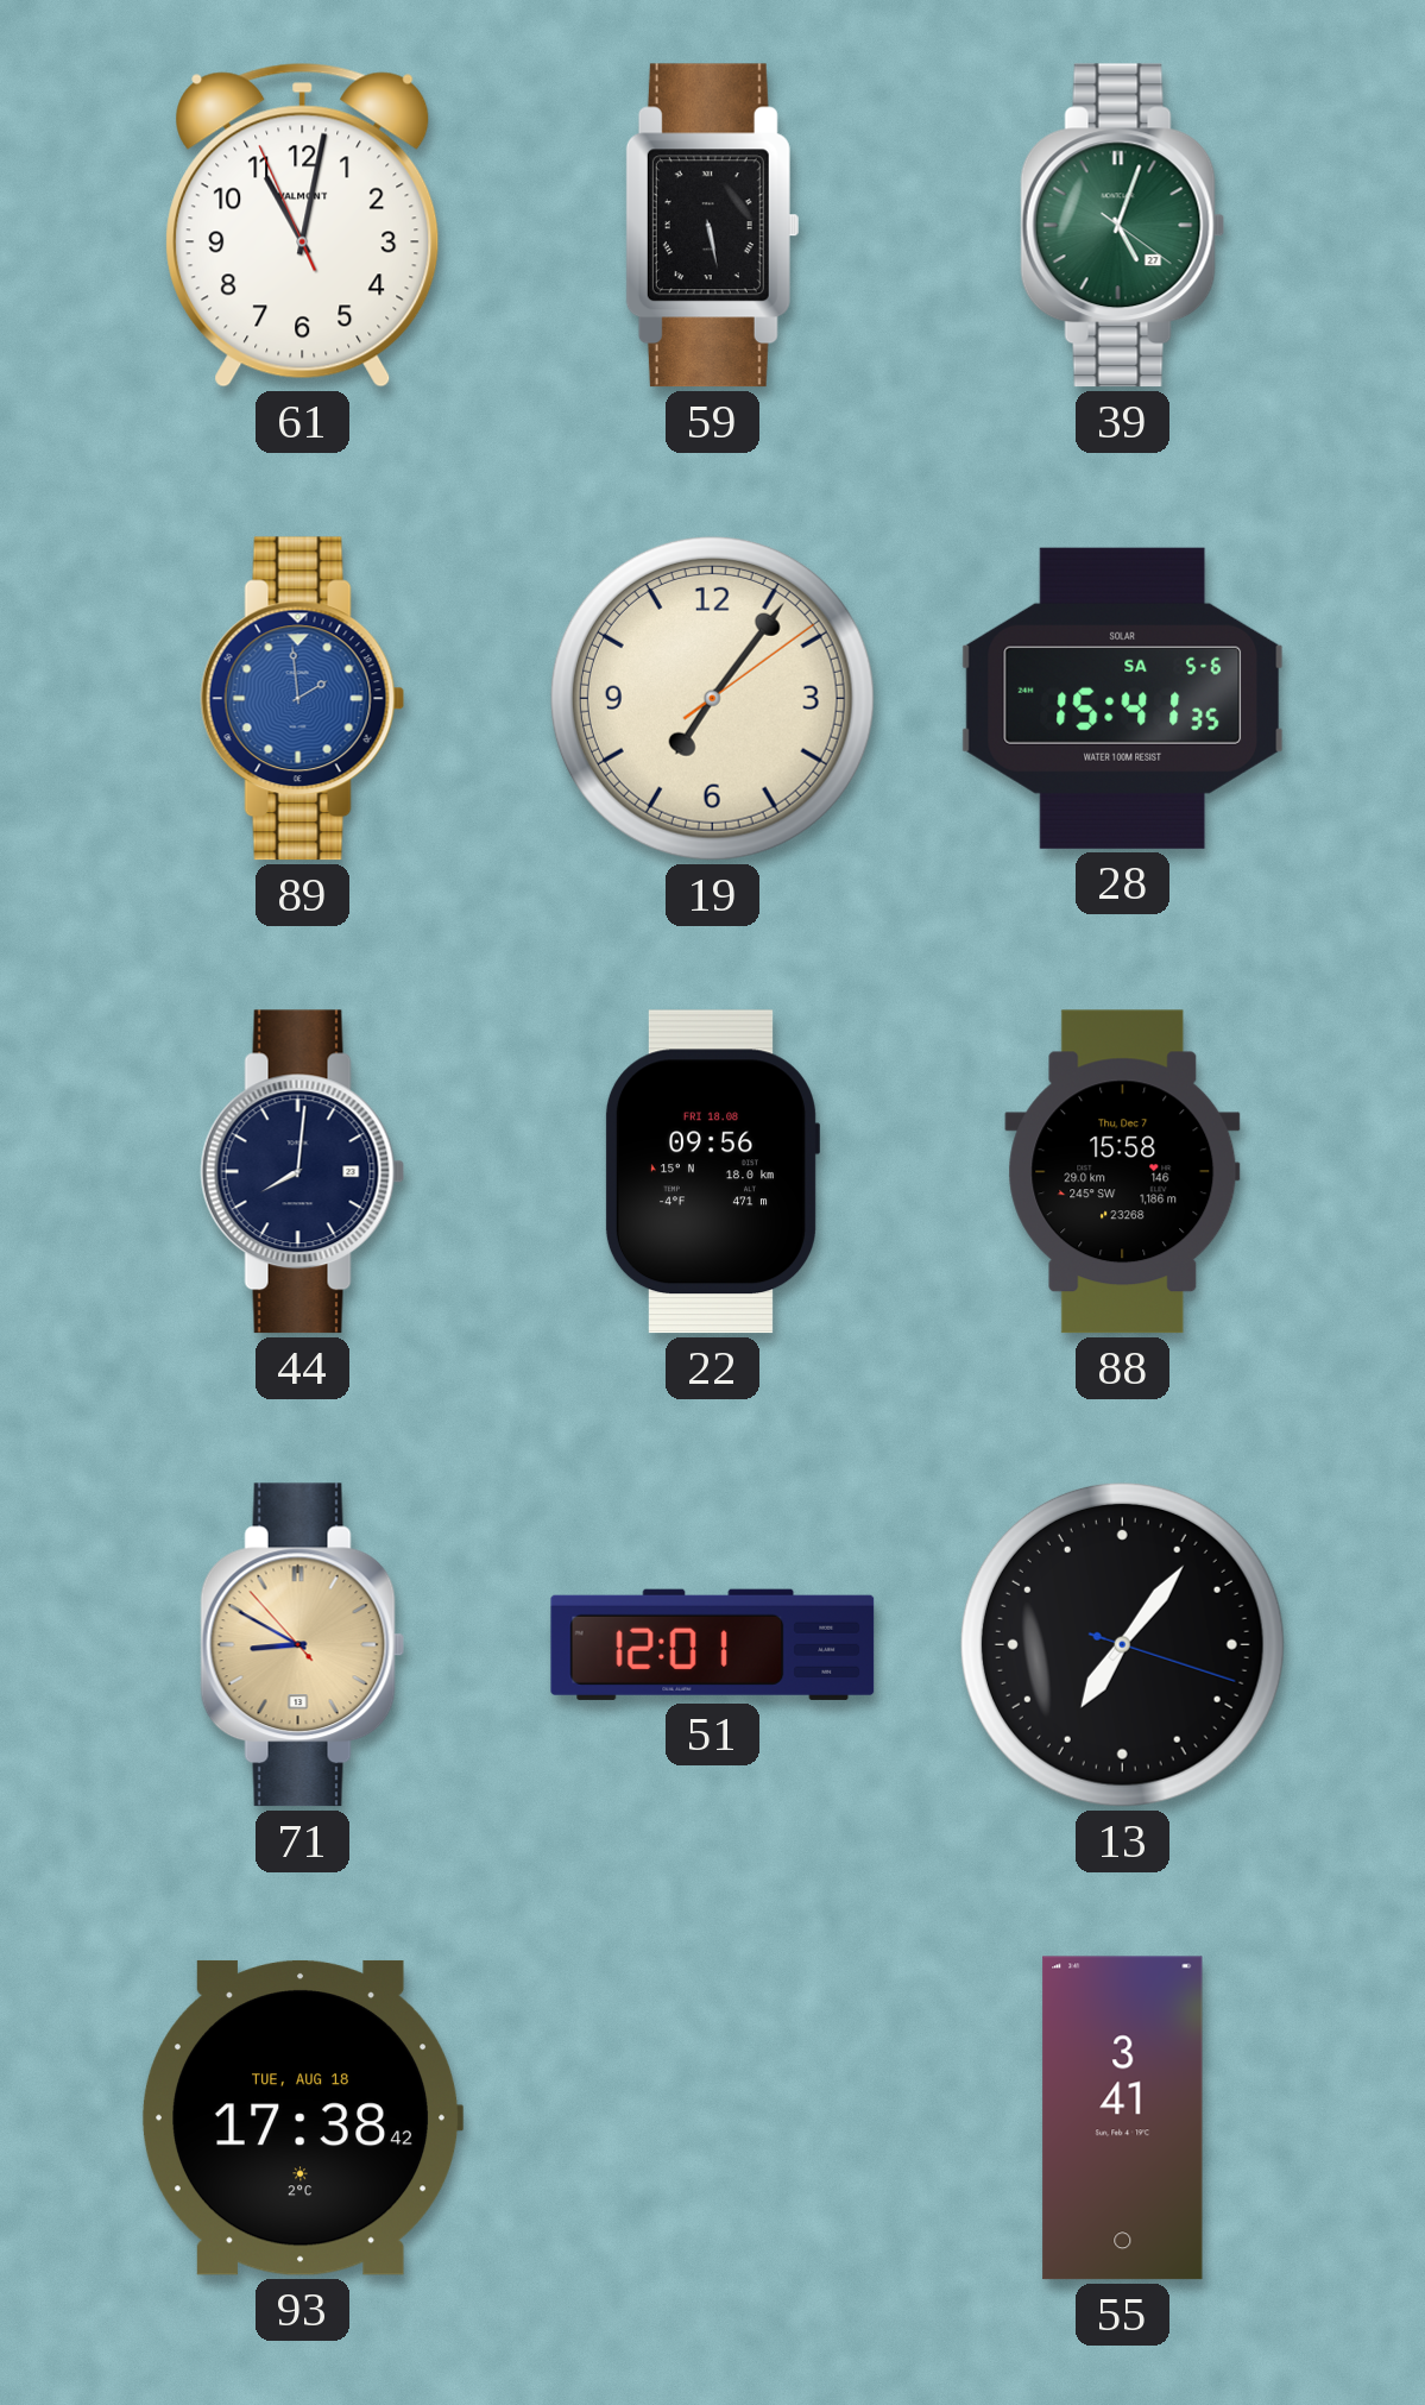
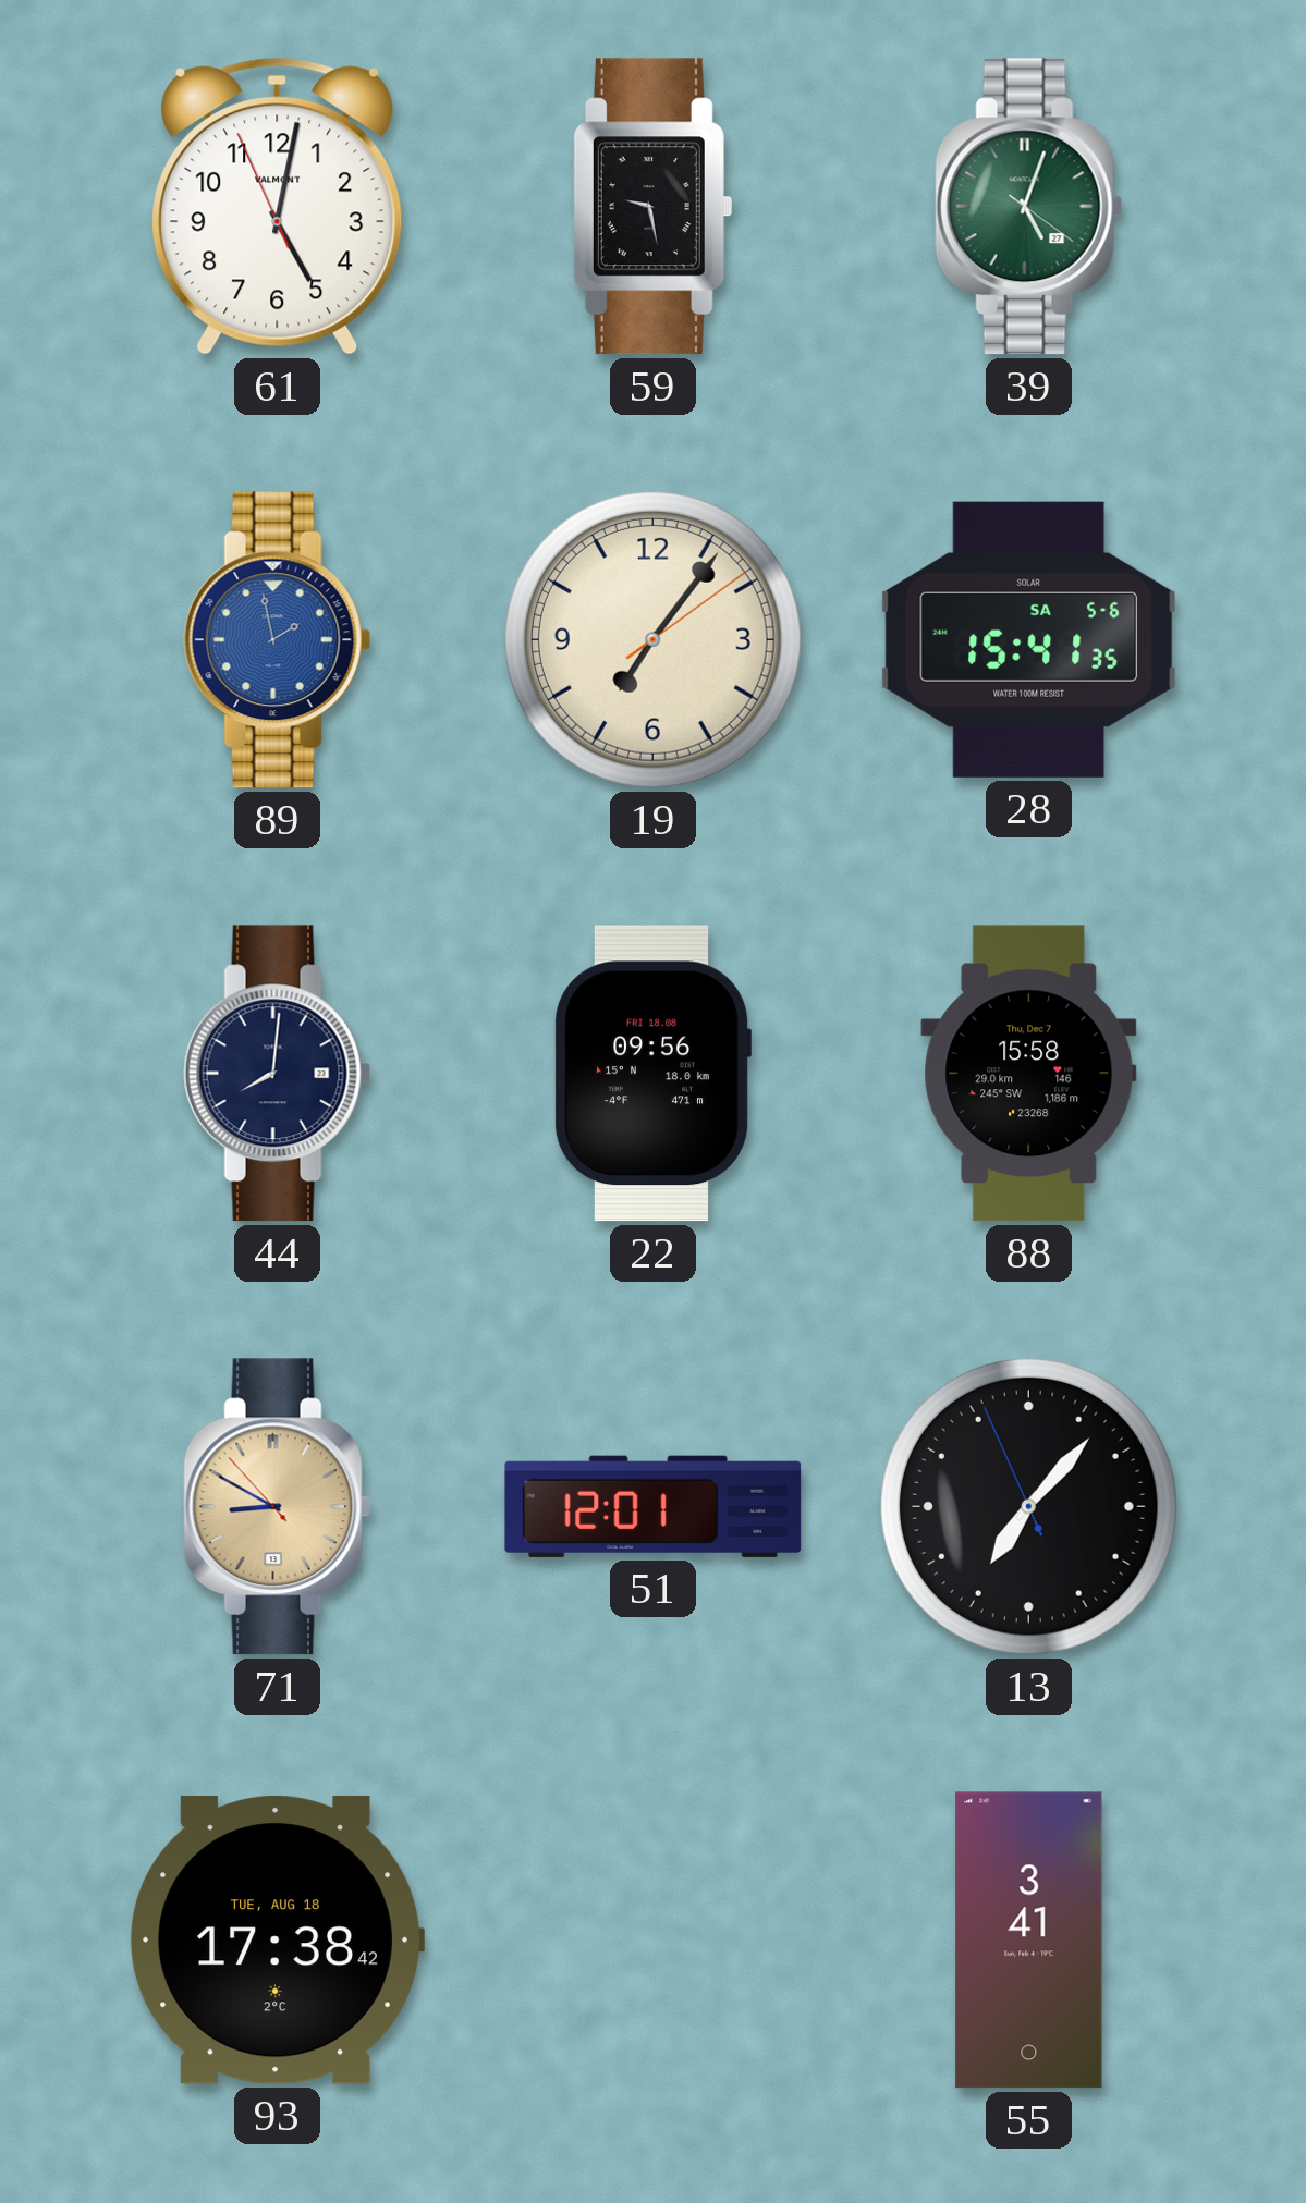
61: 11:01 -> 5:01
59: 5:28 -> 9:28
89: 1:59 -> 1:58
13: 7:06:18 -> 7:06:56
